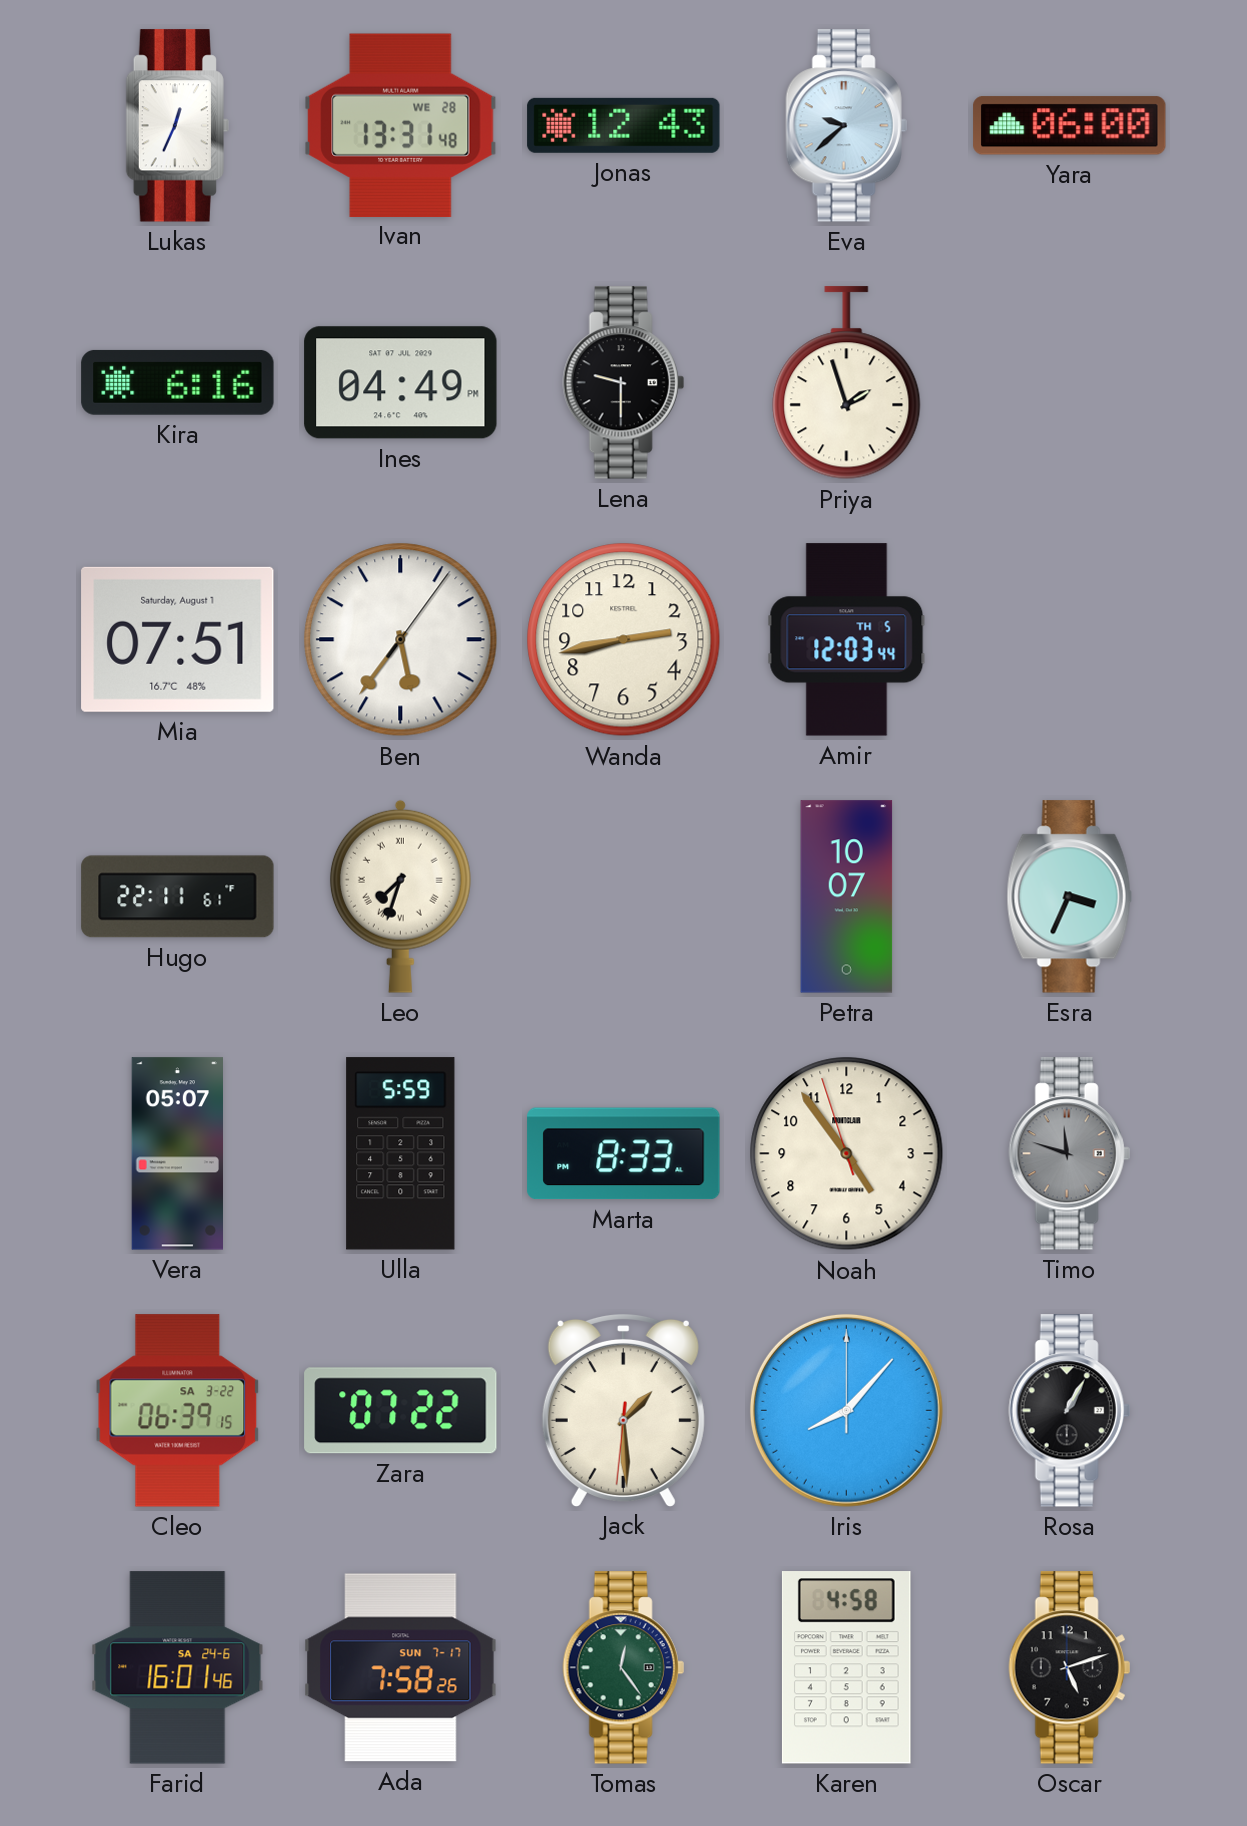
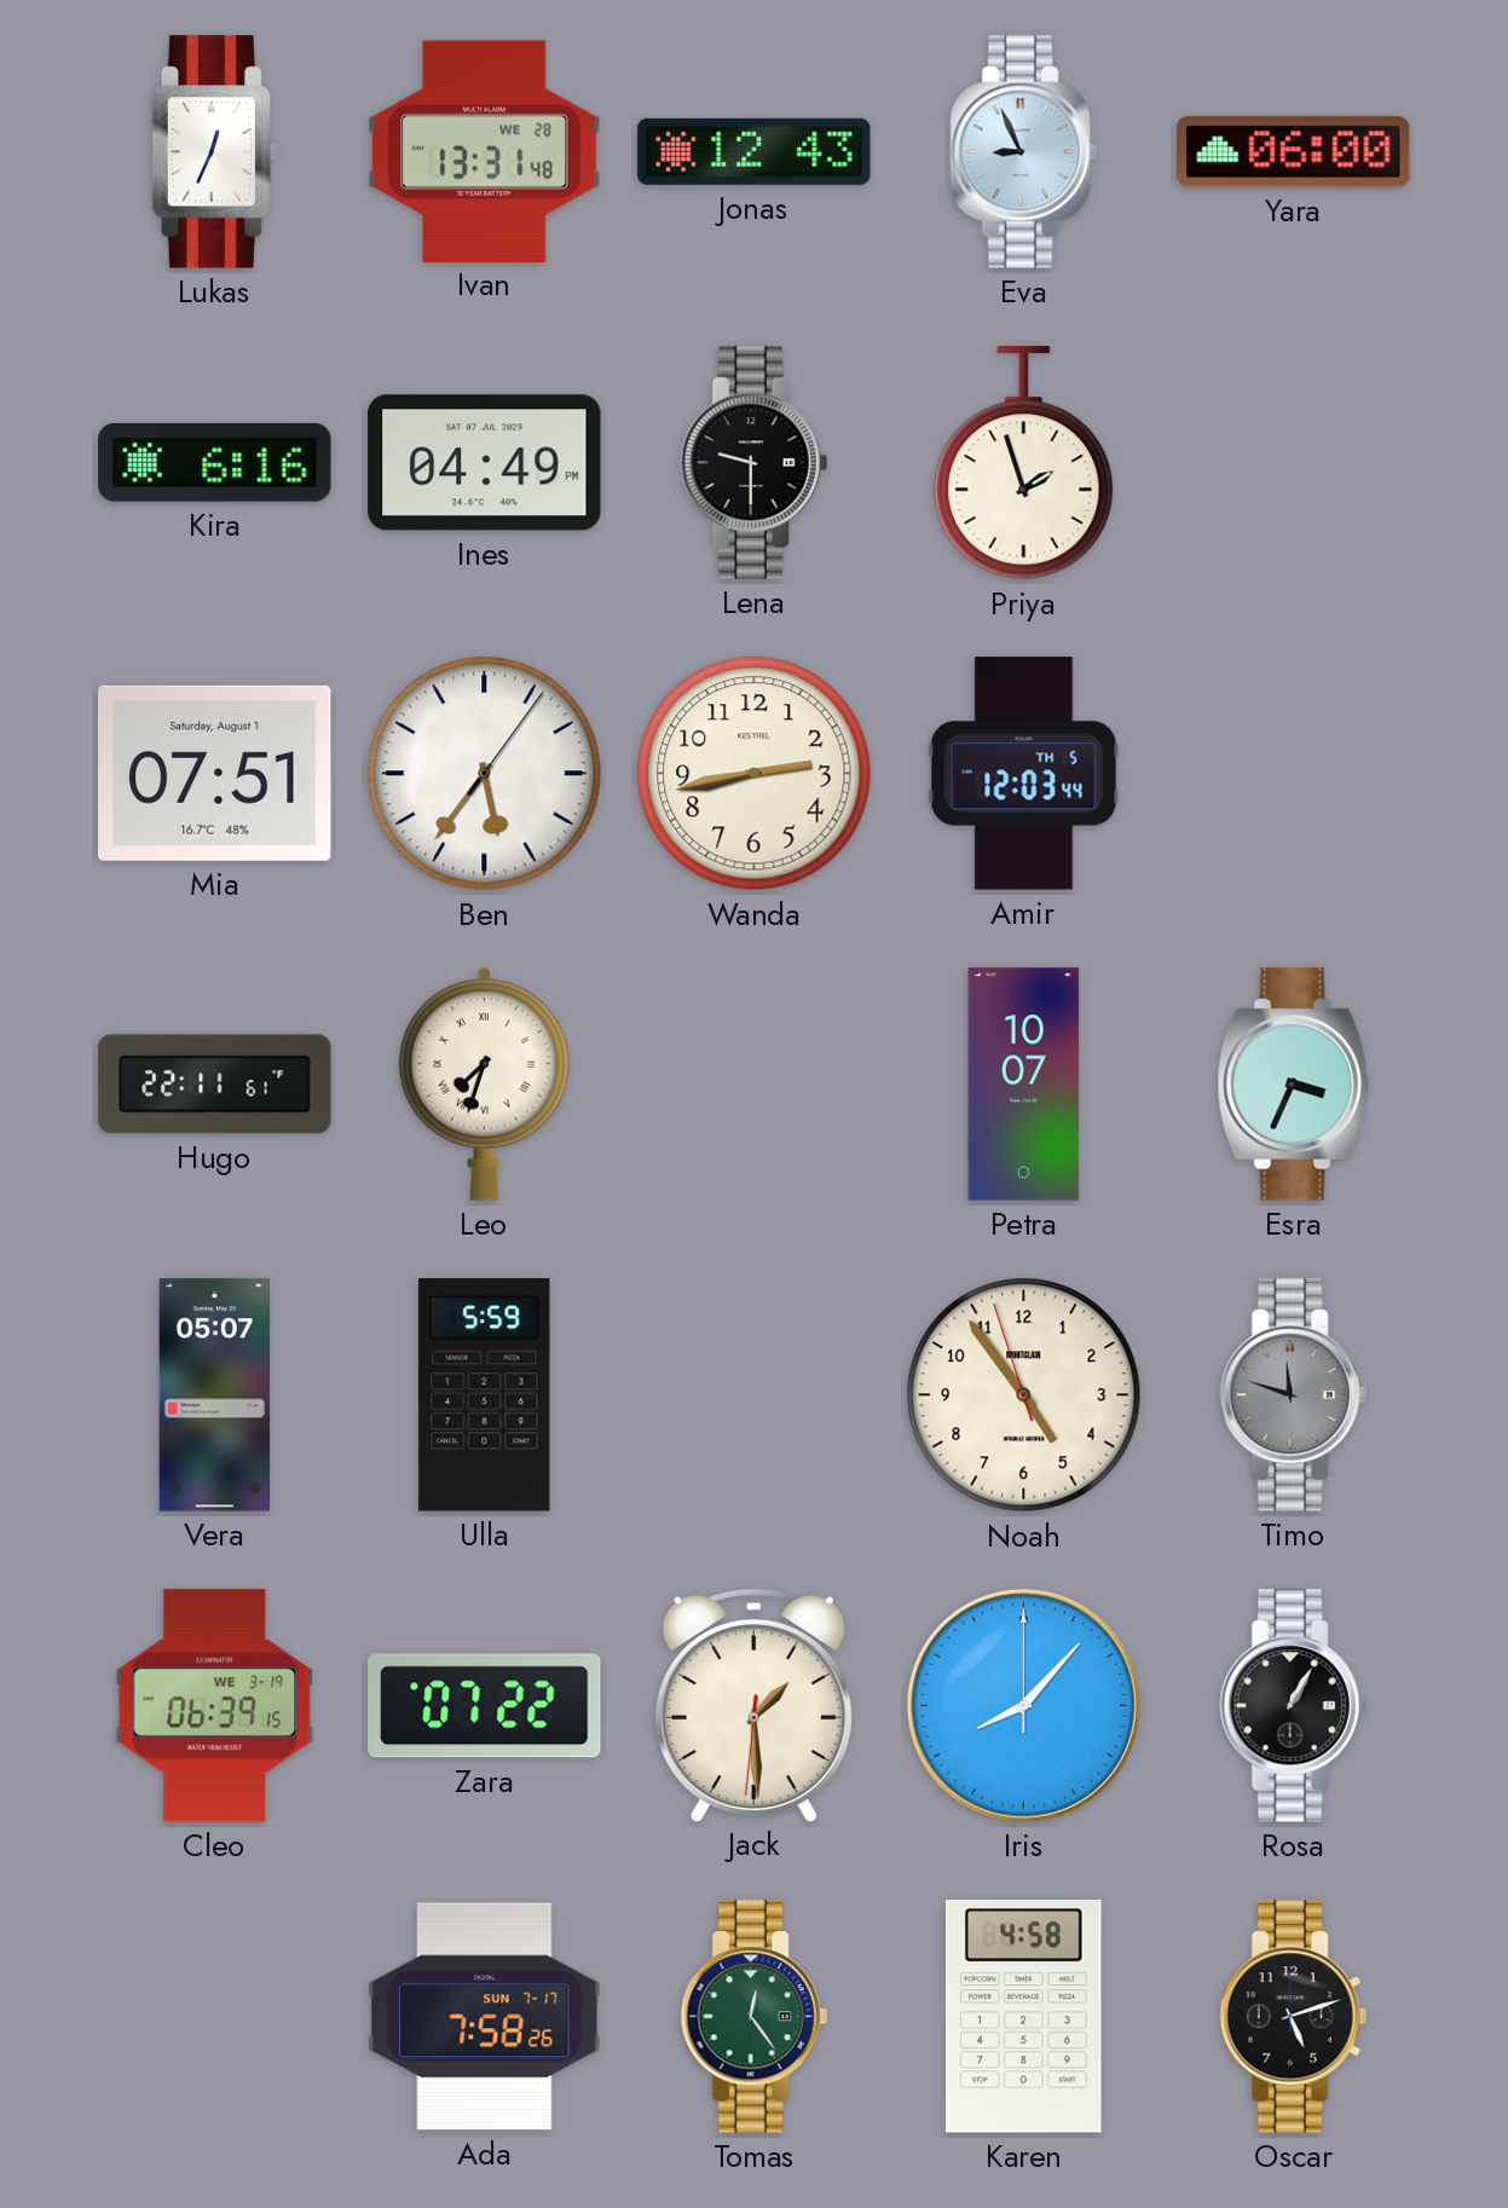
Eva: 9:38 -> 8:56
Marta: 8:33 -> none
Cleo date: SA 3-22 -> WE 3-19
Farid: 16:01 -> none
